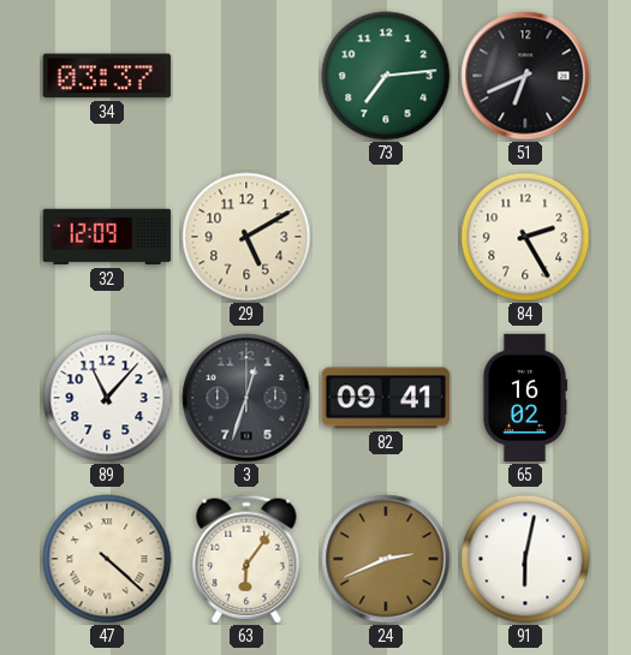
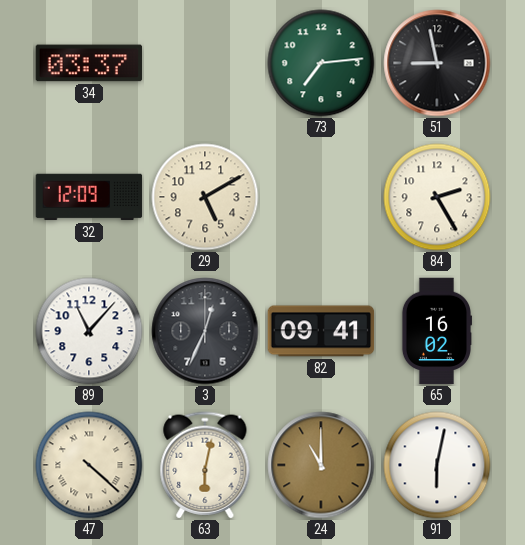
51: 6:41 -> 8:58
3: 12:33 -> 12:34
63: 6:06 -> 6:02
24: 2:41 -> 11:00
